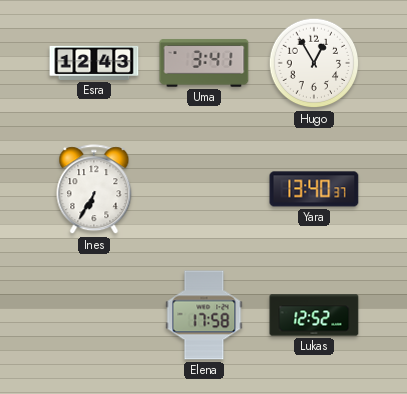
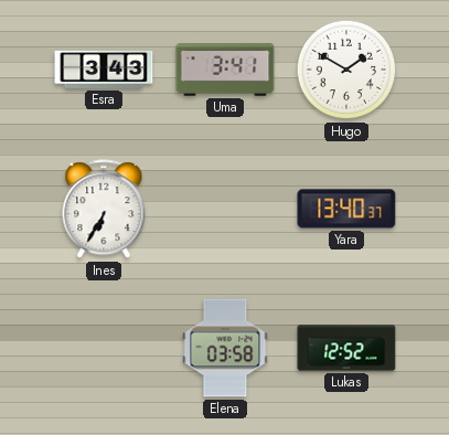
Esra: 12:43 -> 3:43
Hugo: 12:55 -> 1:50
Elena: 17:58 -> 03:58
